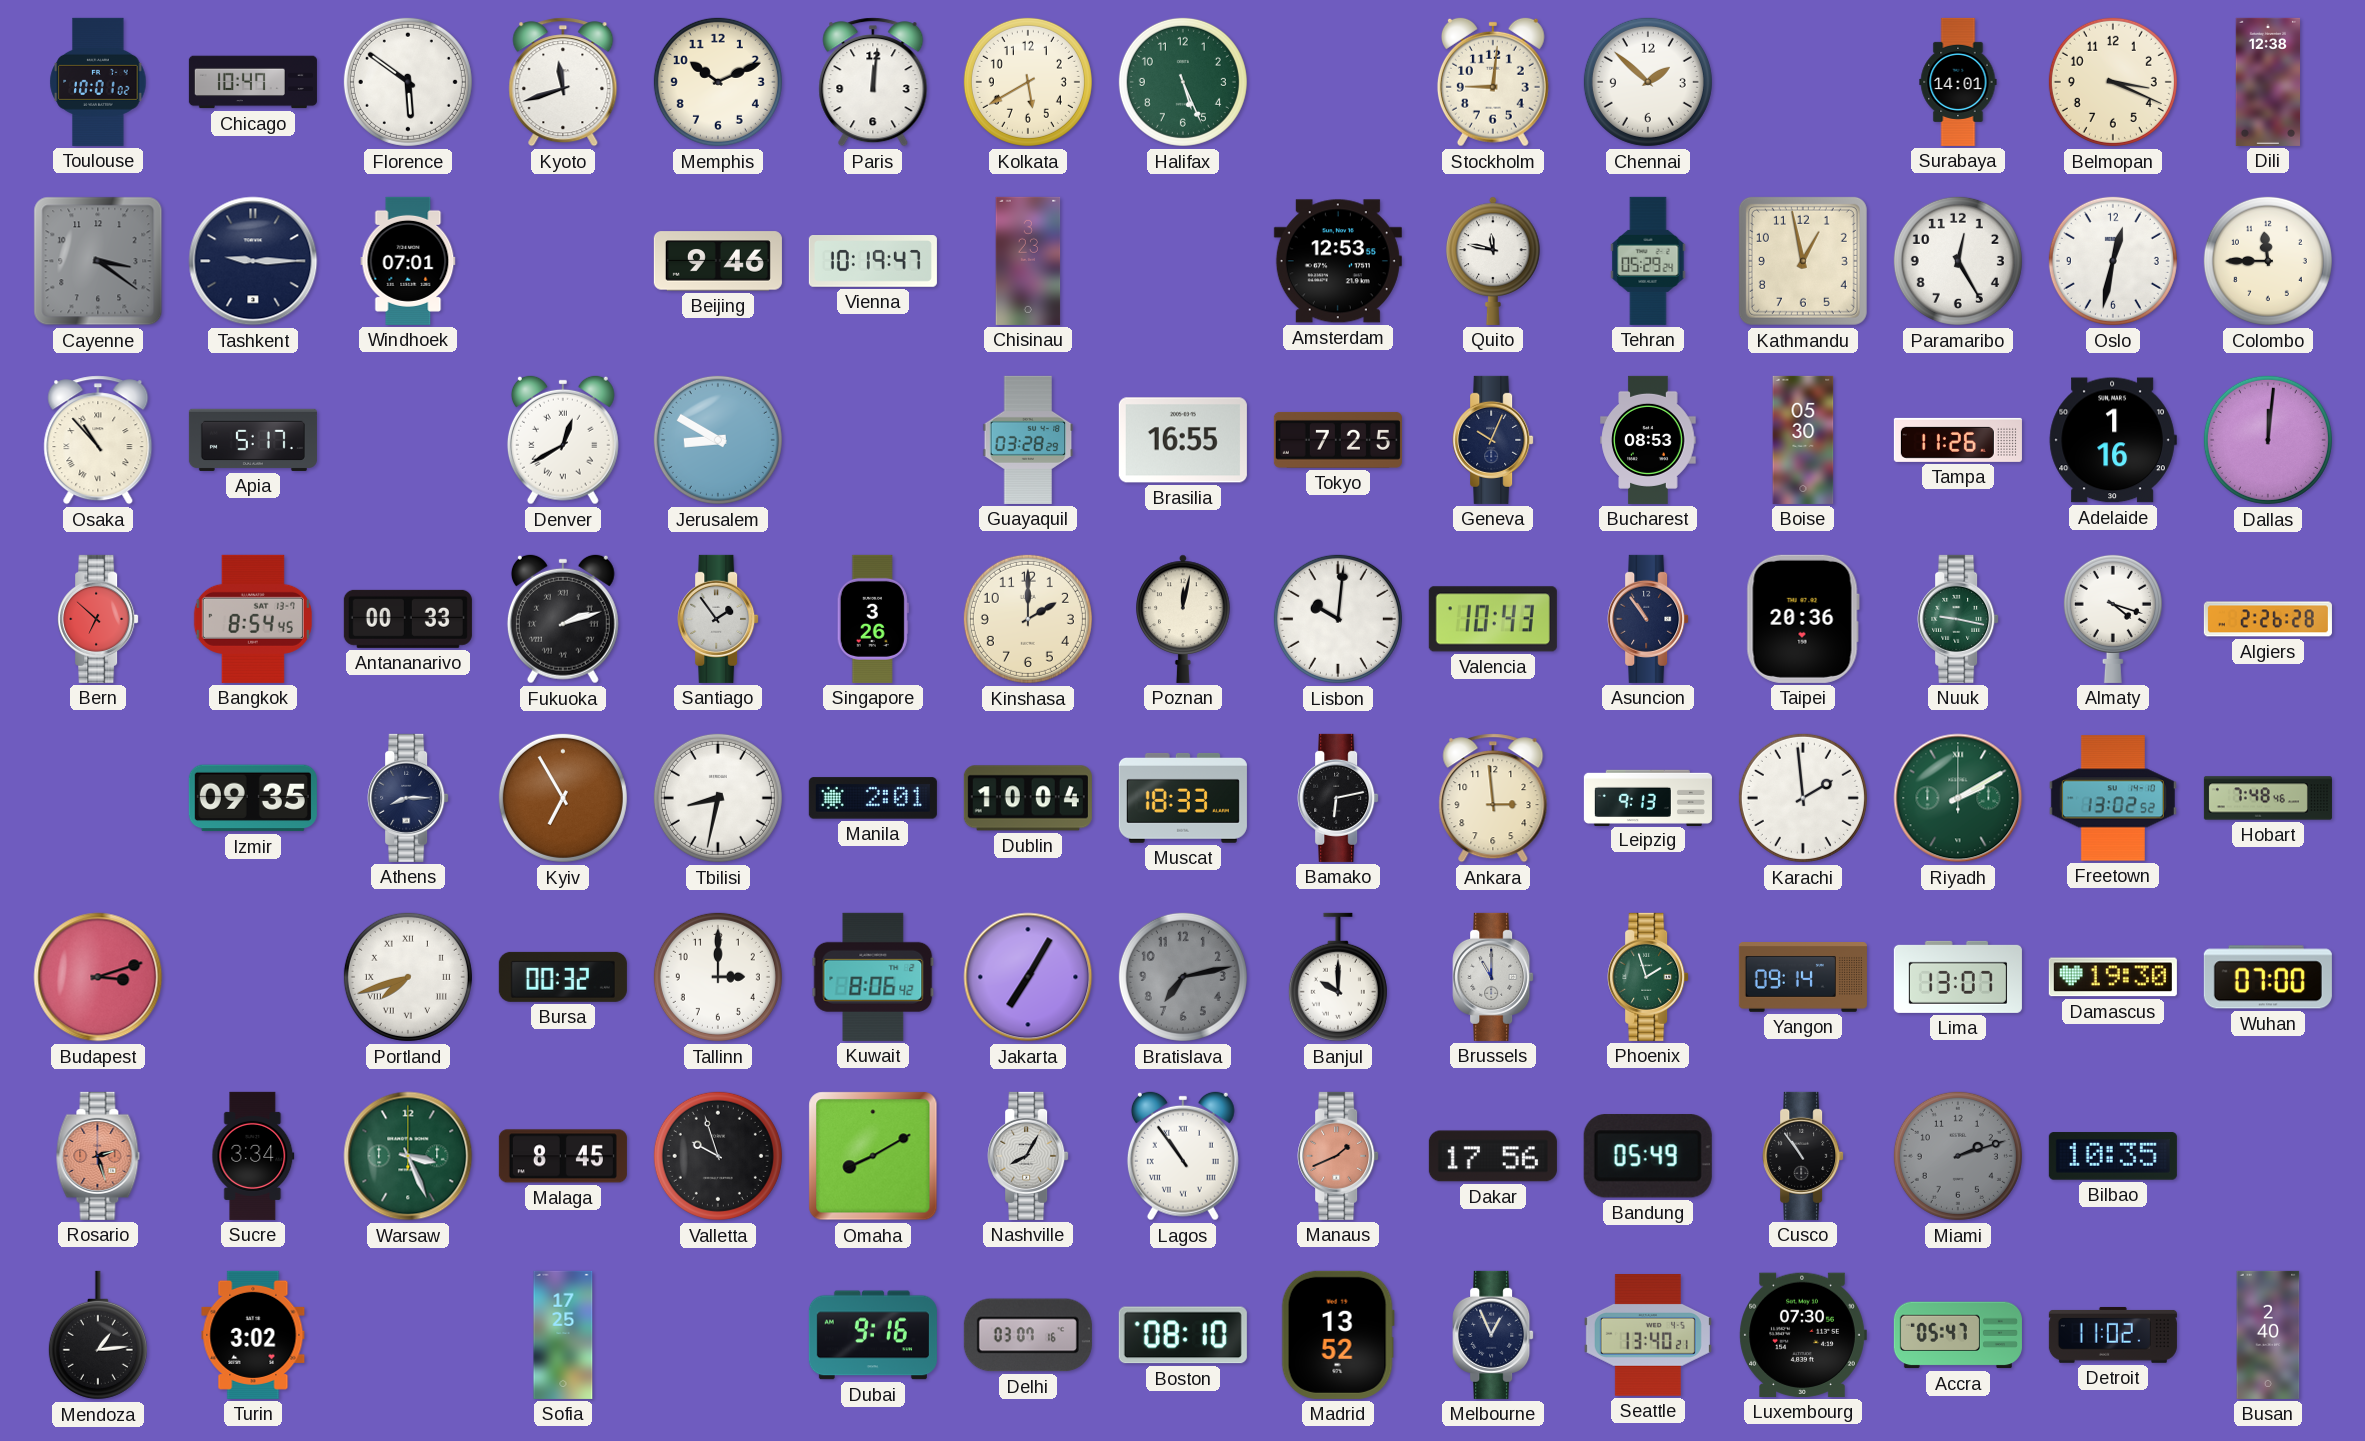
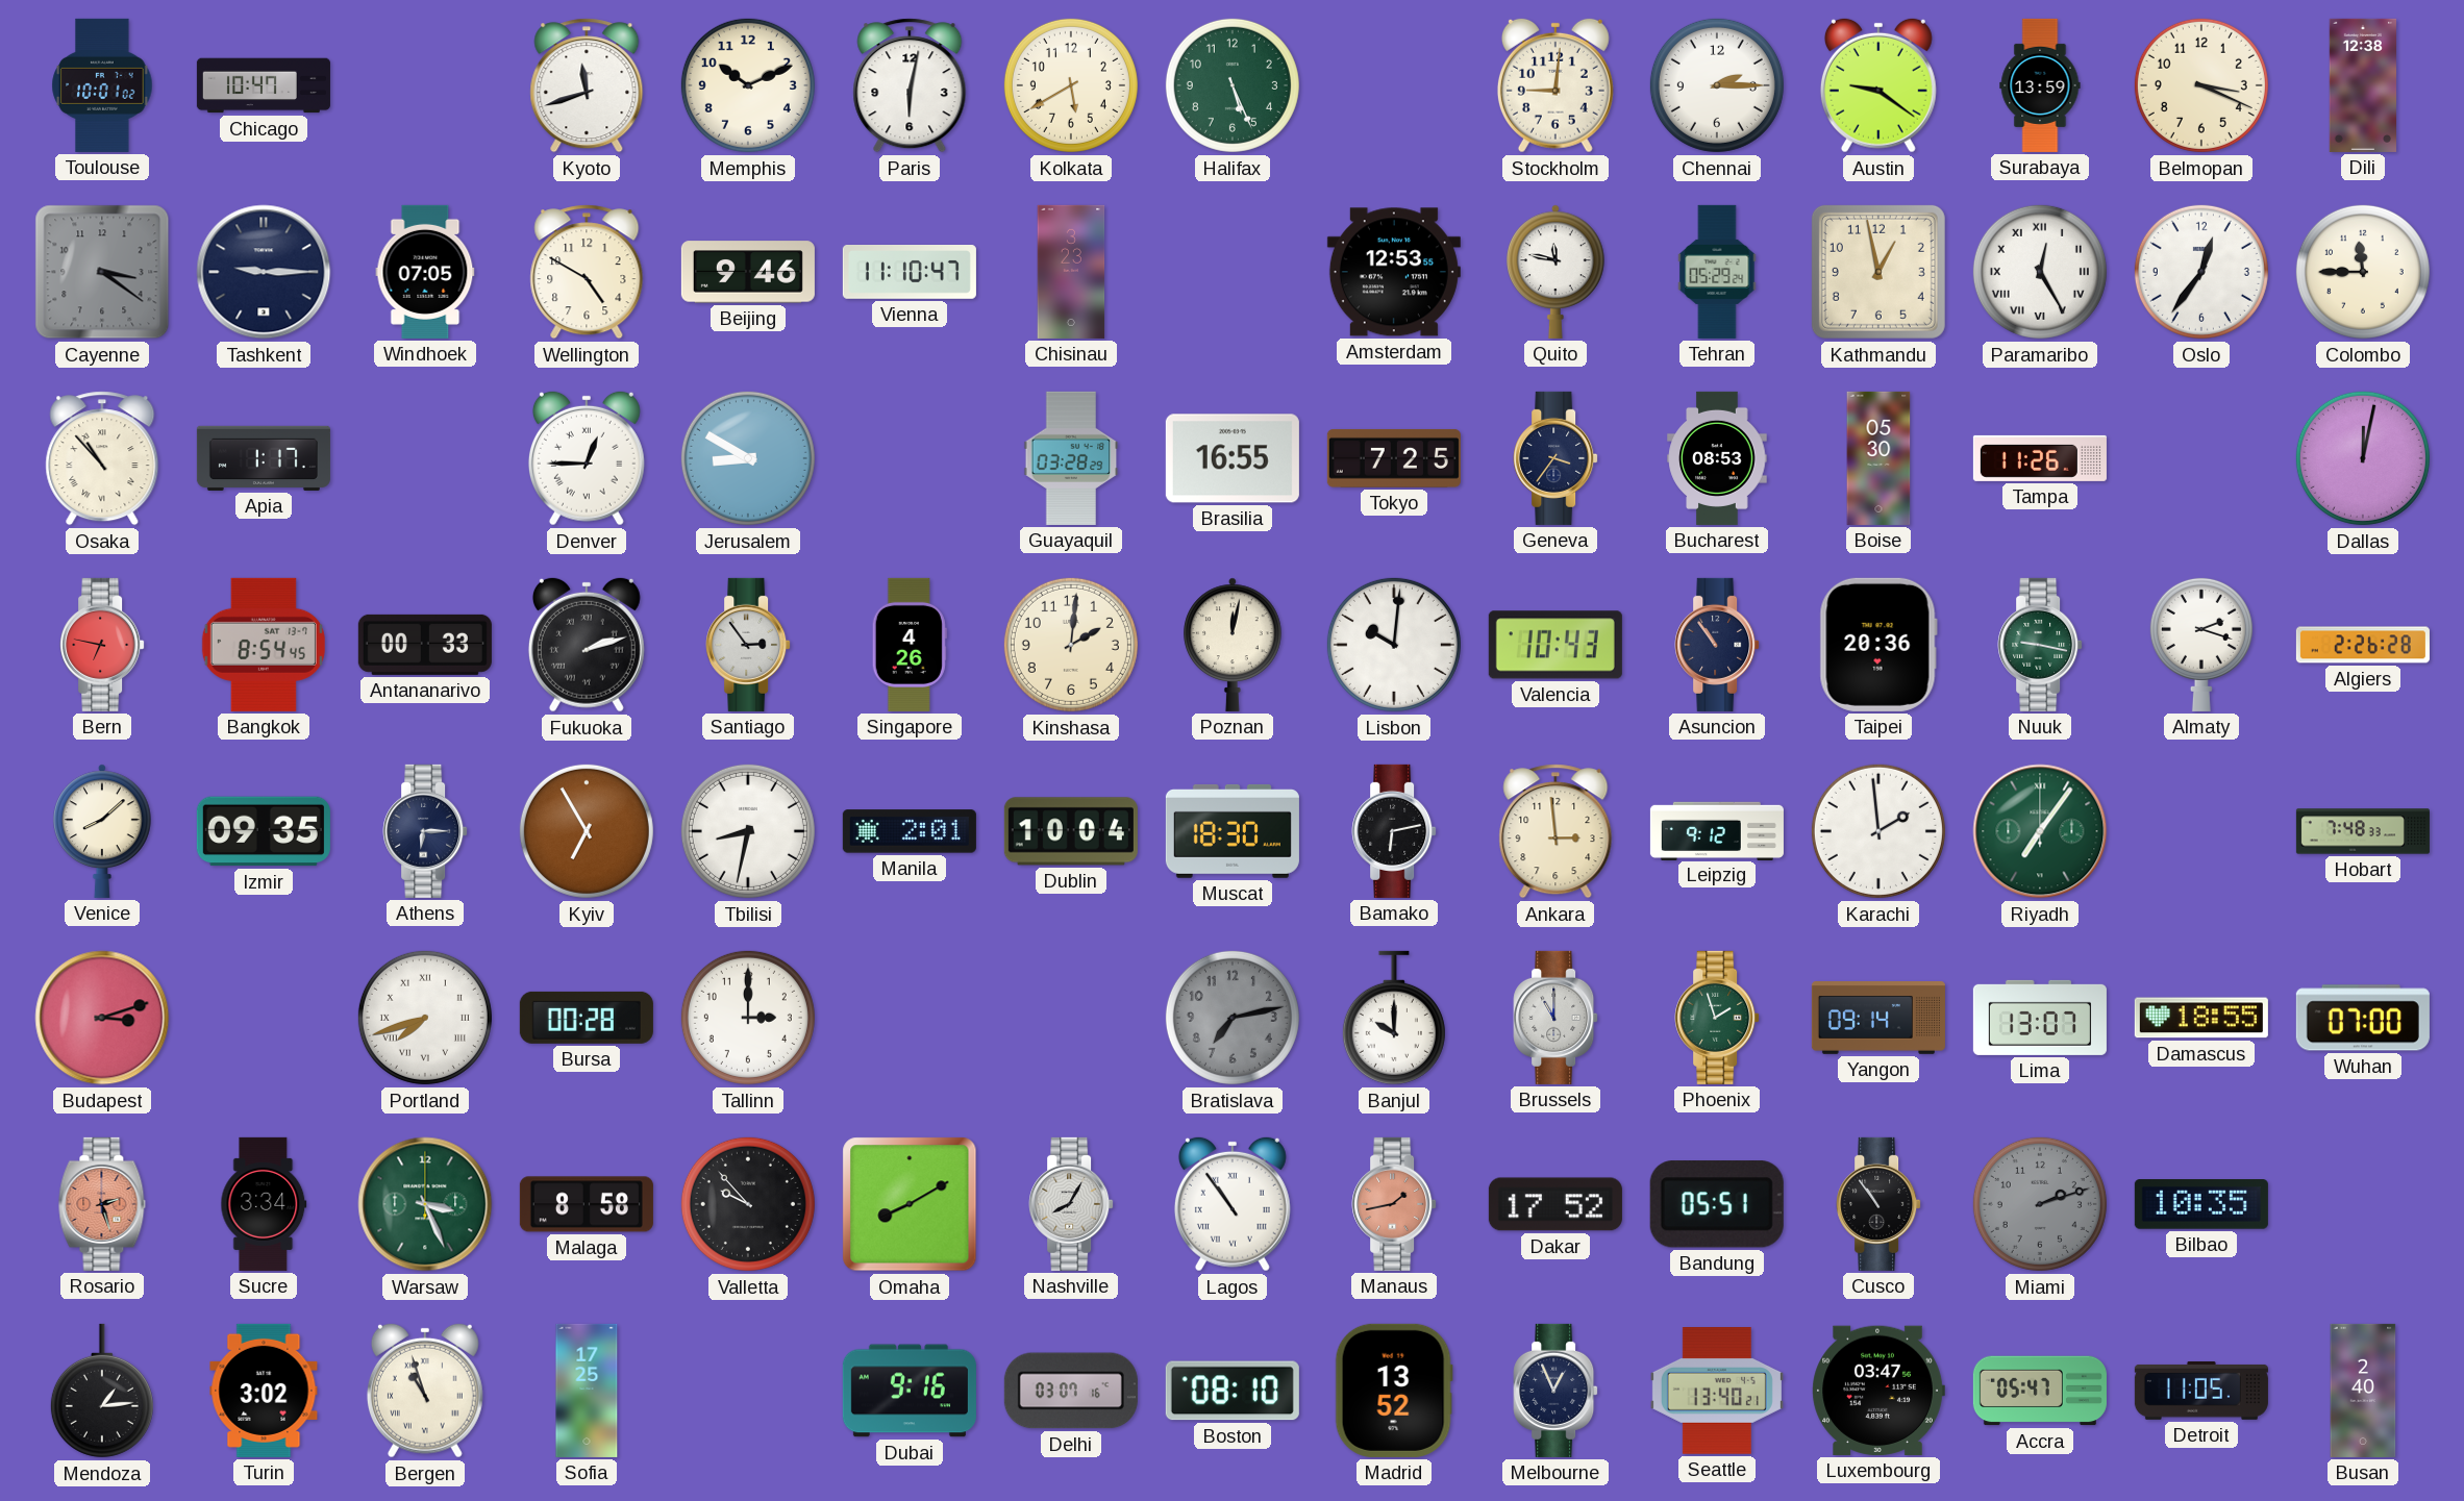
Florence: 5:51 -> none
Paris: 12:01 -> 6:02
Chennai: 1:52 -> 2:15
Austin: none -> 9:21
Surabaya: 14:01 -> 13:59
Windhoek: 07:01 -> 07:05
Wellington: none -> 4:50
Vienna: 10:19 -> 11:10
Paramaribo numerals: Arabic -> Roman
Oslo: 12:32 -> 12:36
Apia: 5:17 -> 1:17
Denver: 12:40 -> 12:45
Geneva: 10:04 -> 3:36
Adelaide: 1:16 -> none
Dallas: 12:01 -> 12:02
Bern: 6:52 -> 6:47
Santiago: 1:54 -> 2:54
Singapore: 3:26 -> 4:26
Kinshasa: 2:00 -> 2:01
Almaty: 4:18 -> 2:18
Venice: none -> 8:08
Athens: 8:15 -> 6:15
Muscat: 18:33 -> 18:30
Leipzig: 9:13 -> 9:12
Riyadh: 2:10 -> 7:06
Freetown: 13:02 -> none
Hobart: 7:48:46 -> 7:48:33
Bursa: 00:32 -> 00:28
Kuwait: 8:06 -> none
Jakarta: 7:05 -> none
Damascus: 19:30 -> 18:55
Malaga: 8:45 -> 8:58
Valletta: 9:57 -> 9:53
Manaus: 1:41 -> 1:43
Dakar: 17:56 -> 17:52
Bandung: 05:49 -> 05:51
Bergen: none -> 10:57
Luxembourg: 07:30 -> 03:47
Detroit: 11:02 -> 11:05
